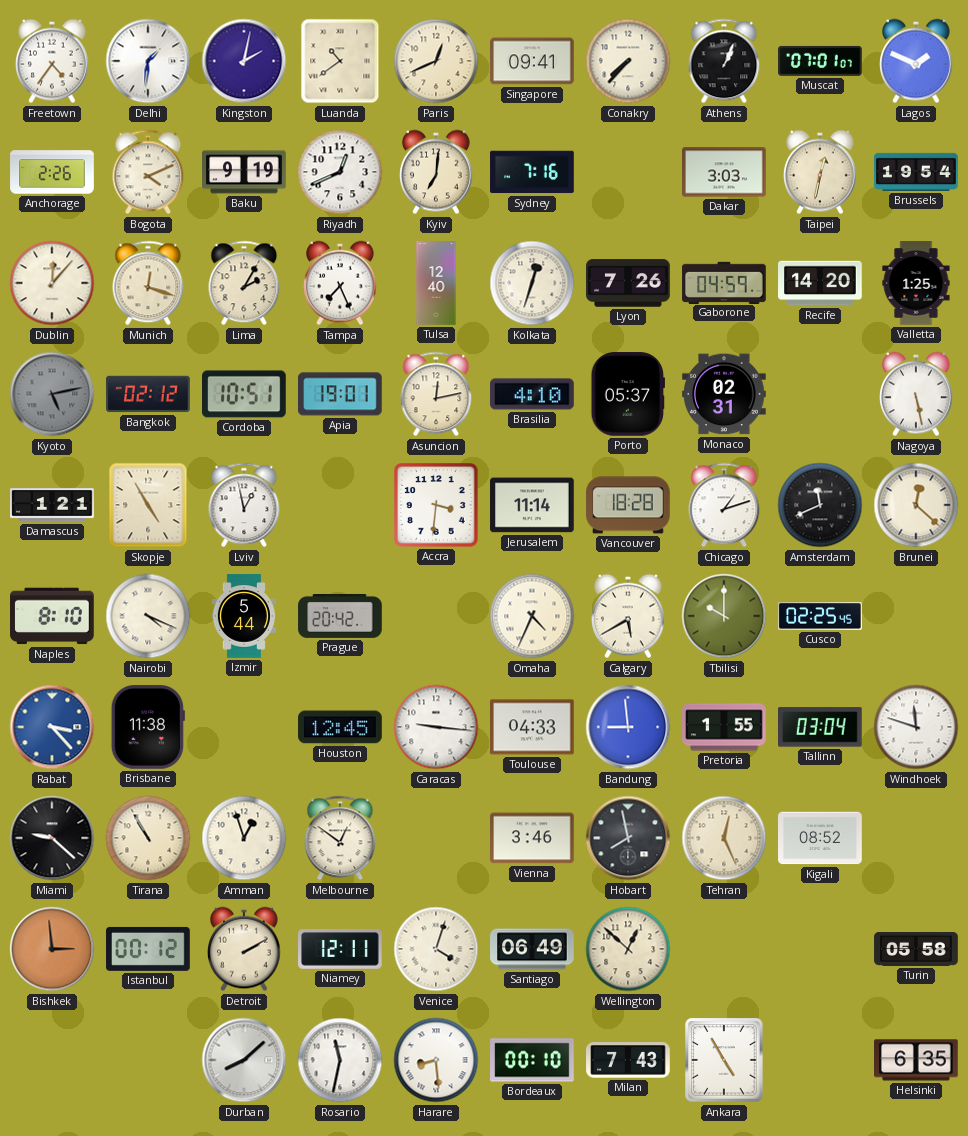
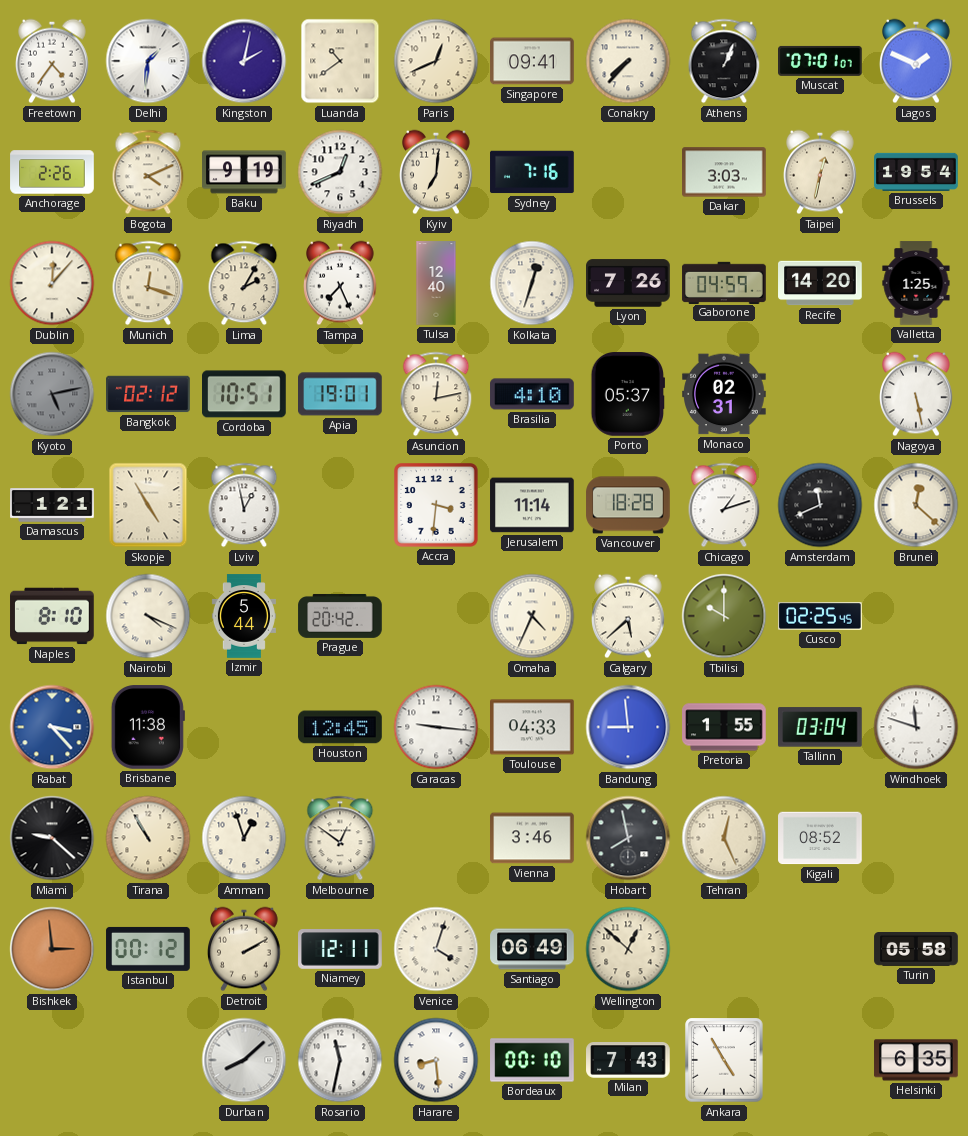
Calgary: 5:40 -> 5:38
